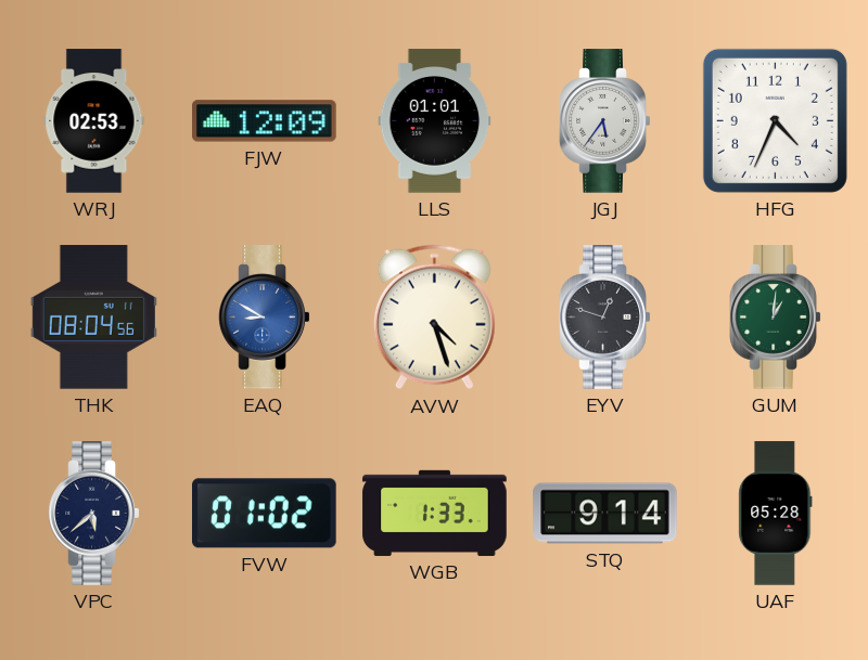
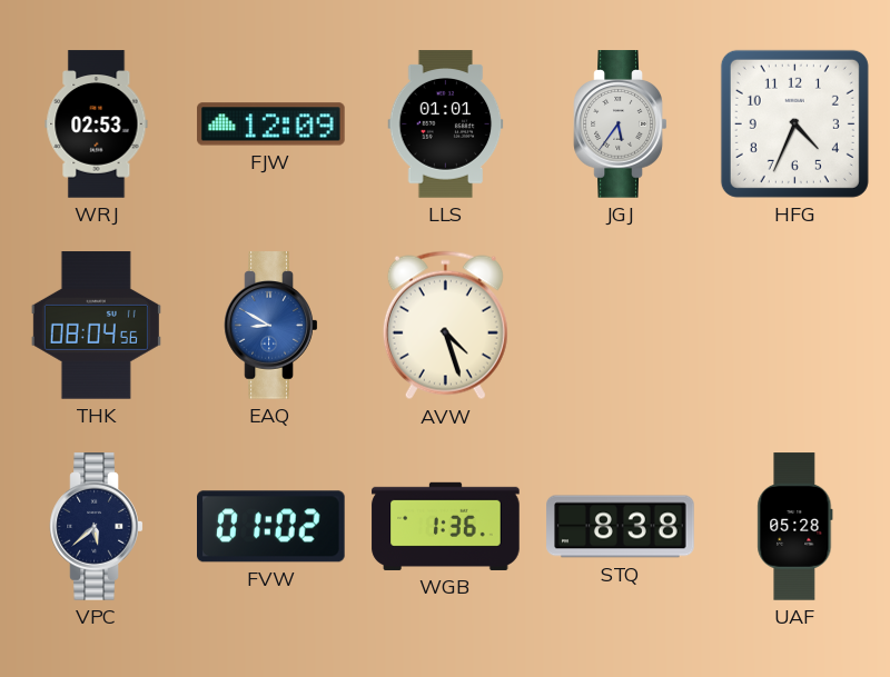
EYV: 12:48 -> none
GUM: 1:01 -> none
WGB: 1:33 -> 1:36
STQ: 9:14 -> 8:38
